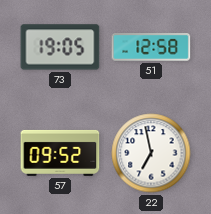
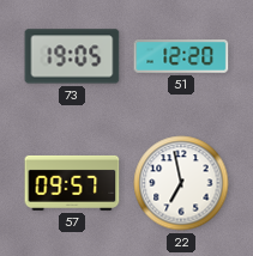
51: 12:58 -> 12:20
57: 09:52 -> 09:57
